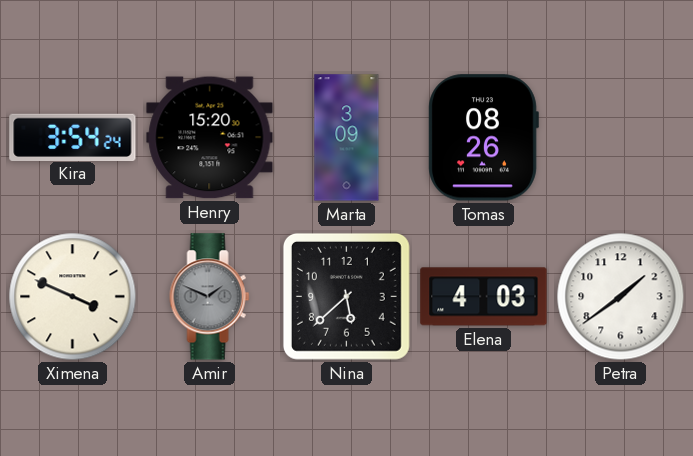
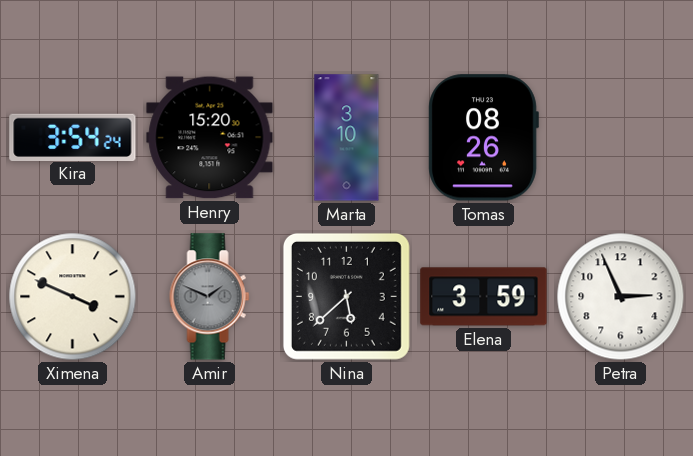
Marta: 3:09 -> 3:10
Elena: 4:03 -> 3:59
Petra: 1:39 -> 2:56
